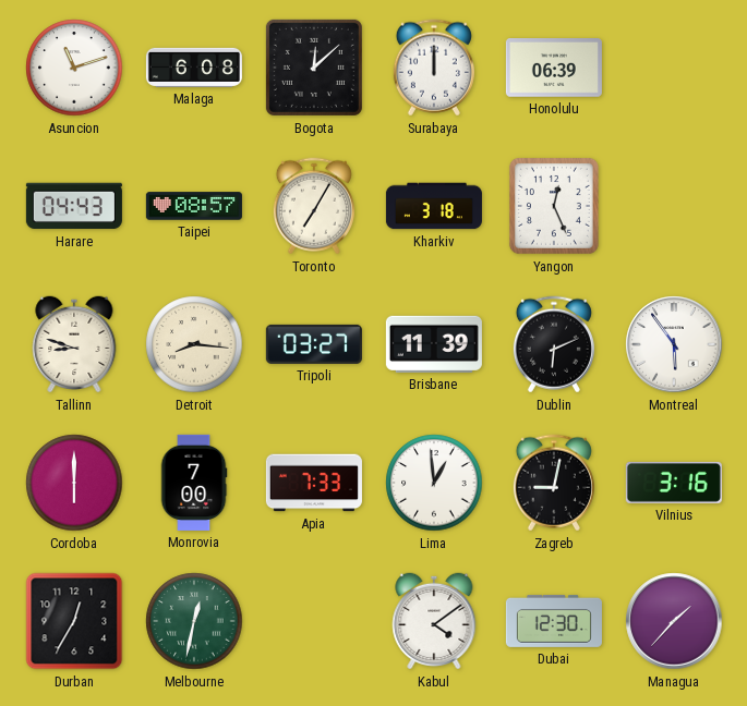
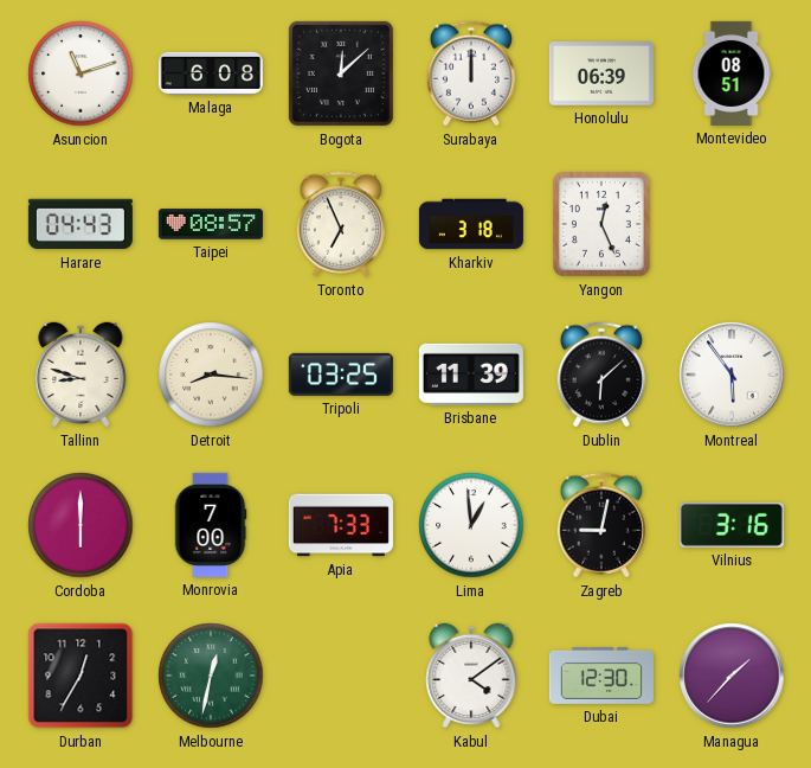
Montevideo: none -> 08:51
Toronto: 7:05 -> 6:56
Tripoli: 03:27 -> 03:25
Dublin: 6:11 -> 6:08
